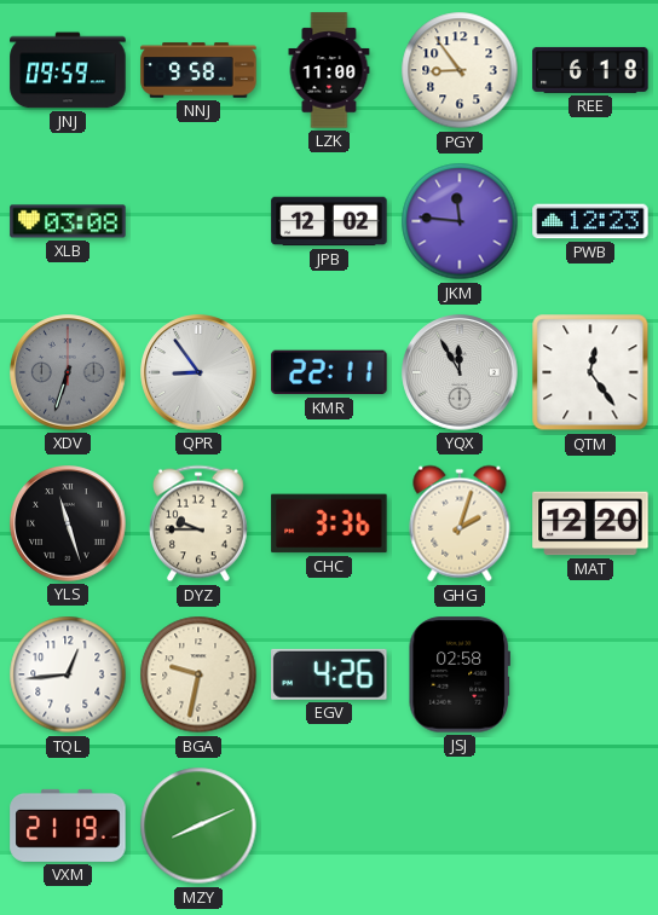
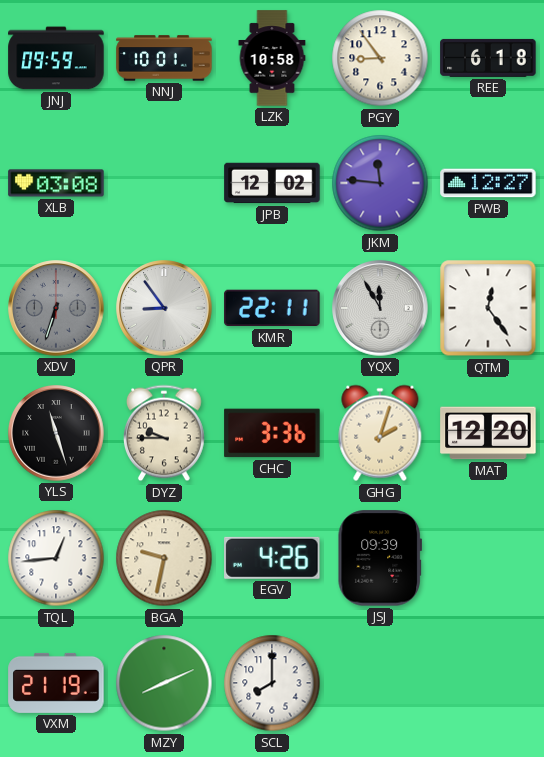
NNJ: 9:58 -> 10:01
LZK: 11:00 -> 10:58
PWB: 12:23 -> 12:27
JSJ: 02:58 -> 09:39
SCL: none -> 8:00
